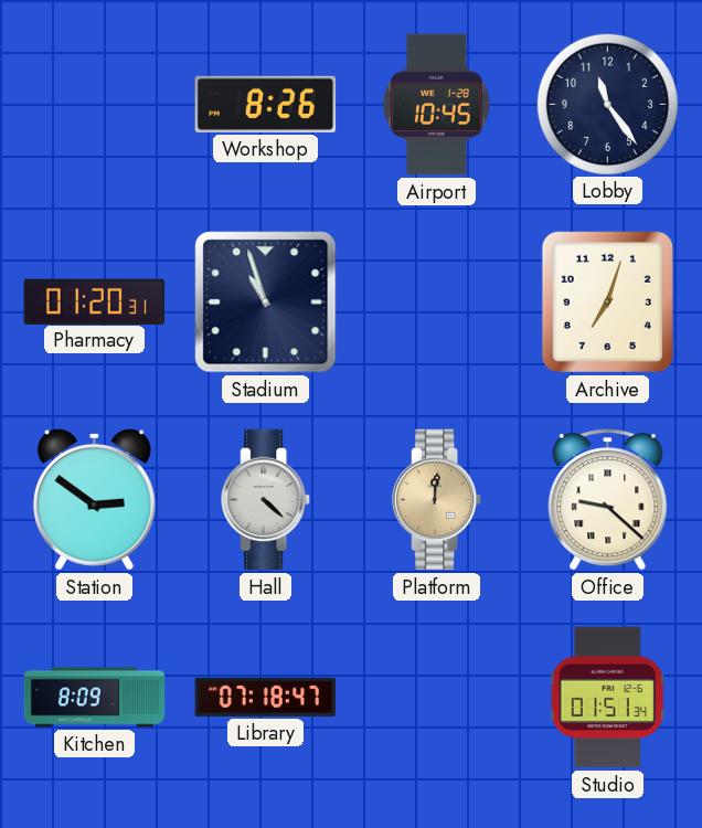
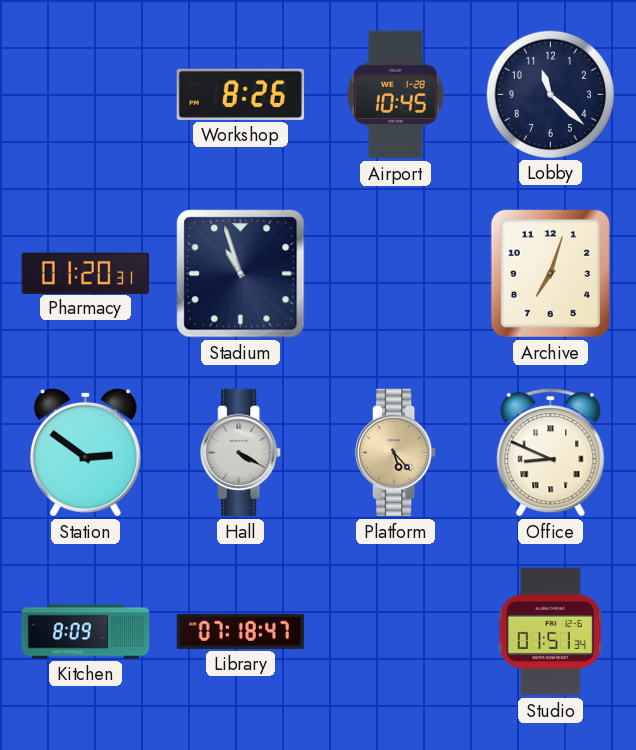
Lobby: 11:24 -> 11:22
Hall: 4:22 -> 4:20
Platform: 12:01 -> 5:23
Office: 9:22 -> 8:49
